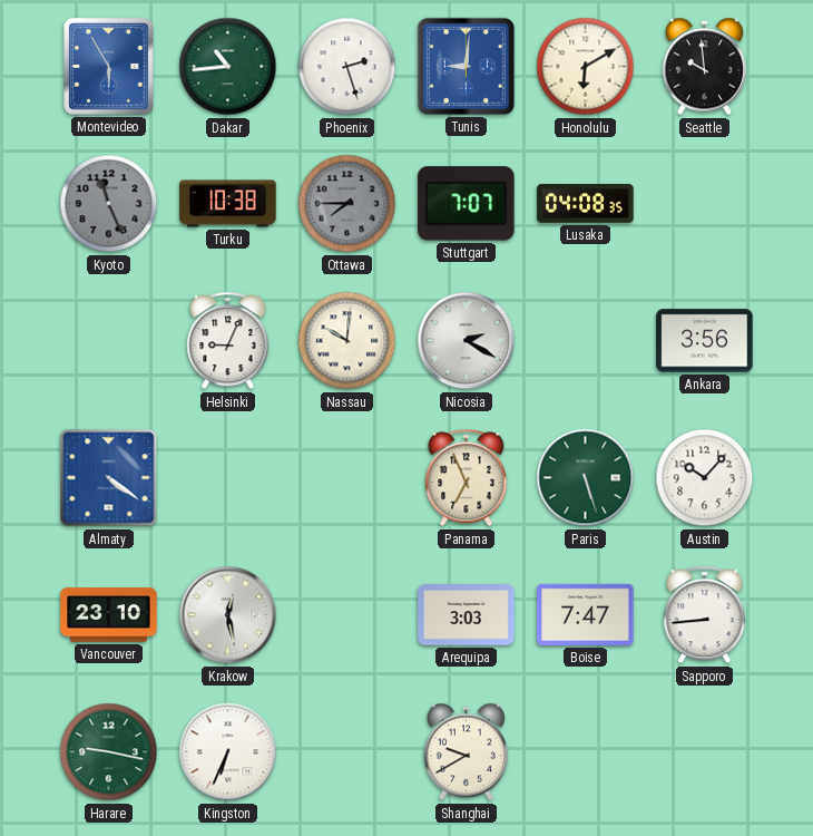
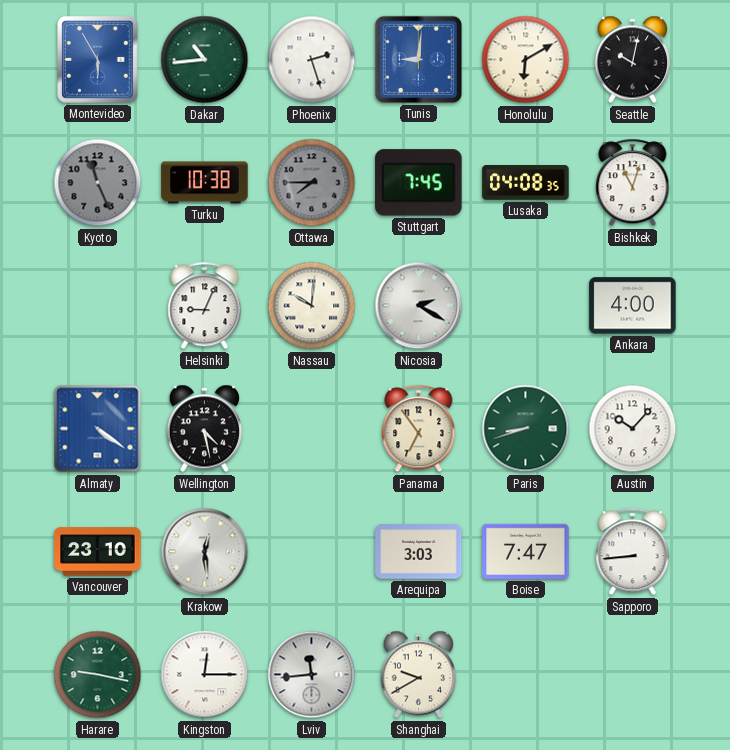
Seattle: 9:59 -> 10:02
Stuttgart: 7:07 -> 7:45
Bishkek: none -> 11:03
Ankara: 3:56 -> 4:00
Wellington: none -> 4:28
Panama: 6:56 -> 6:54
Paris: 5:27 -> 8:42
Krakow: 12:28 -> 12:29
Kingston: 6:34 -> 12:15
Lviv: none -> 11:44
